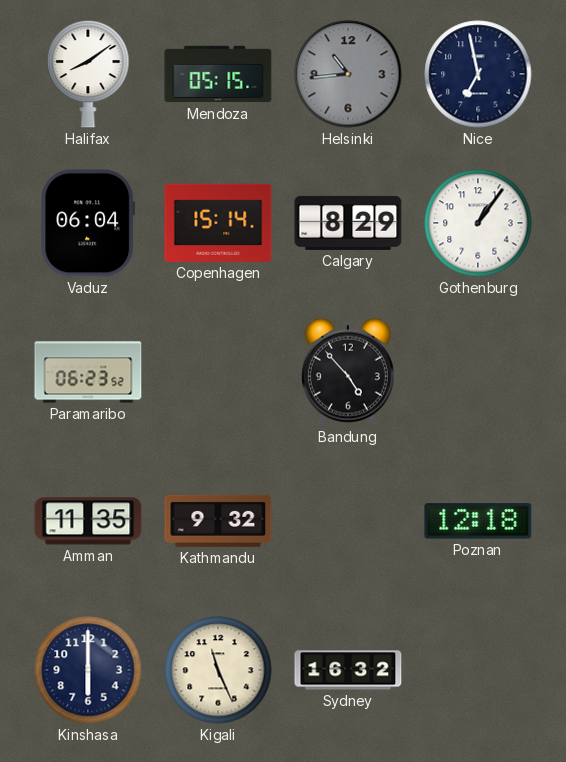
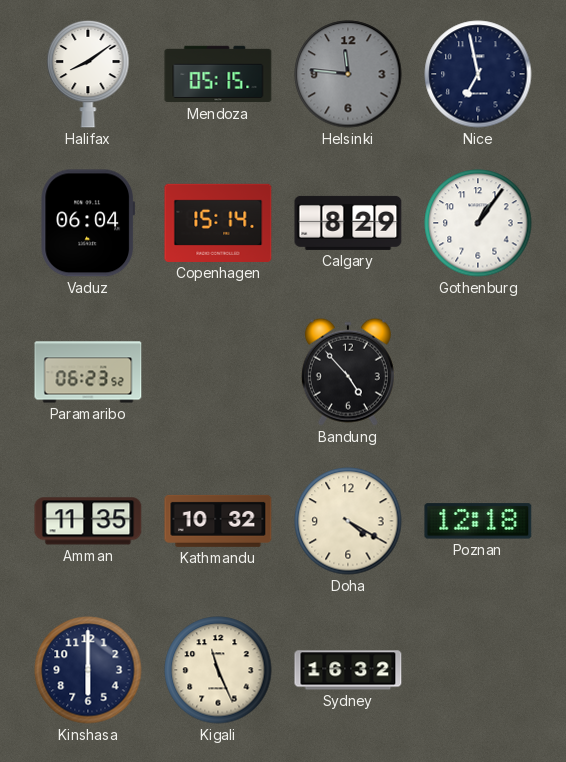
Helsinki: 10:44 -> 11:46
Kathmandu: 9:32 -> 10:32
Doha: none -> 4:20
